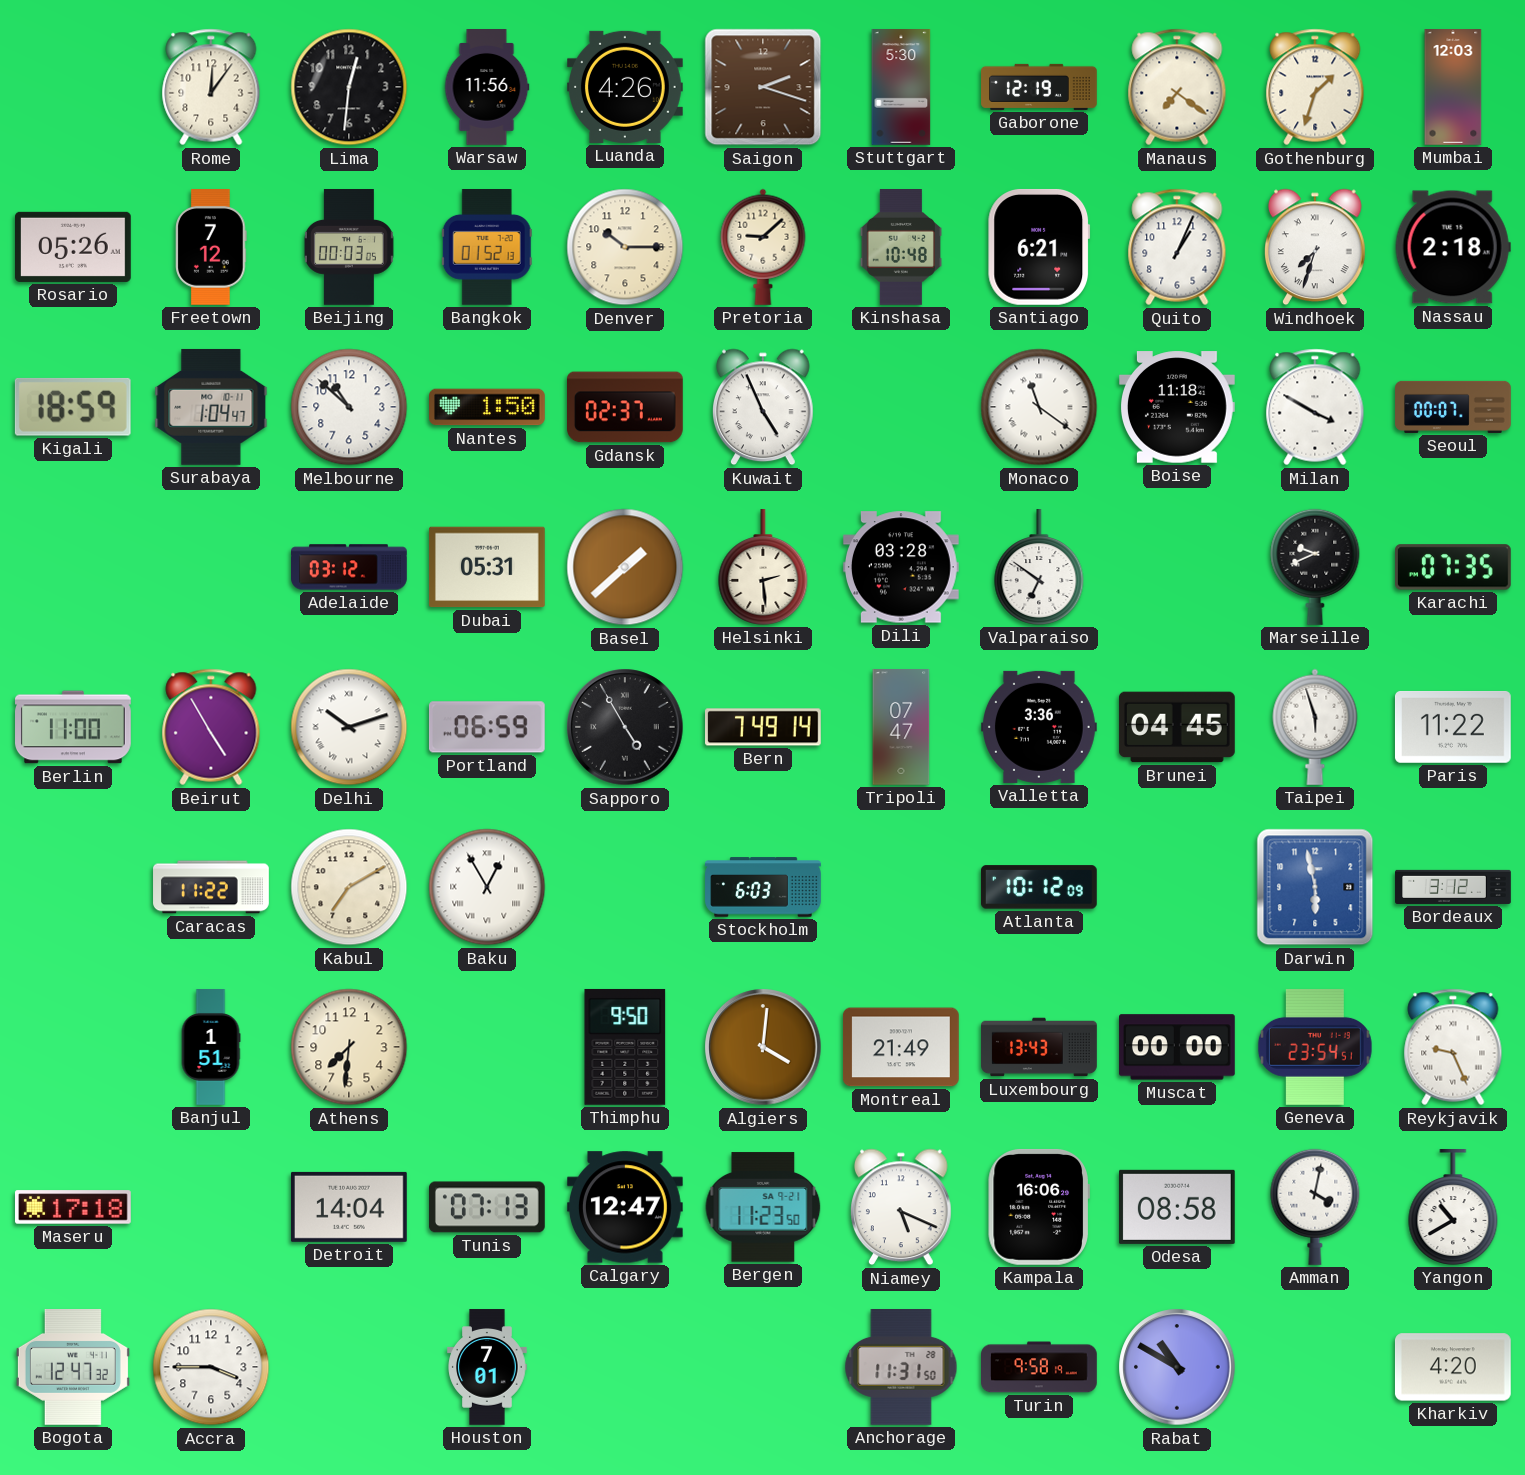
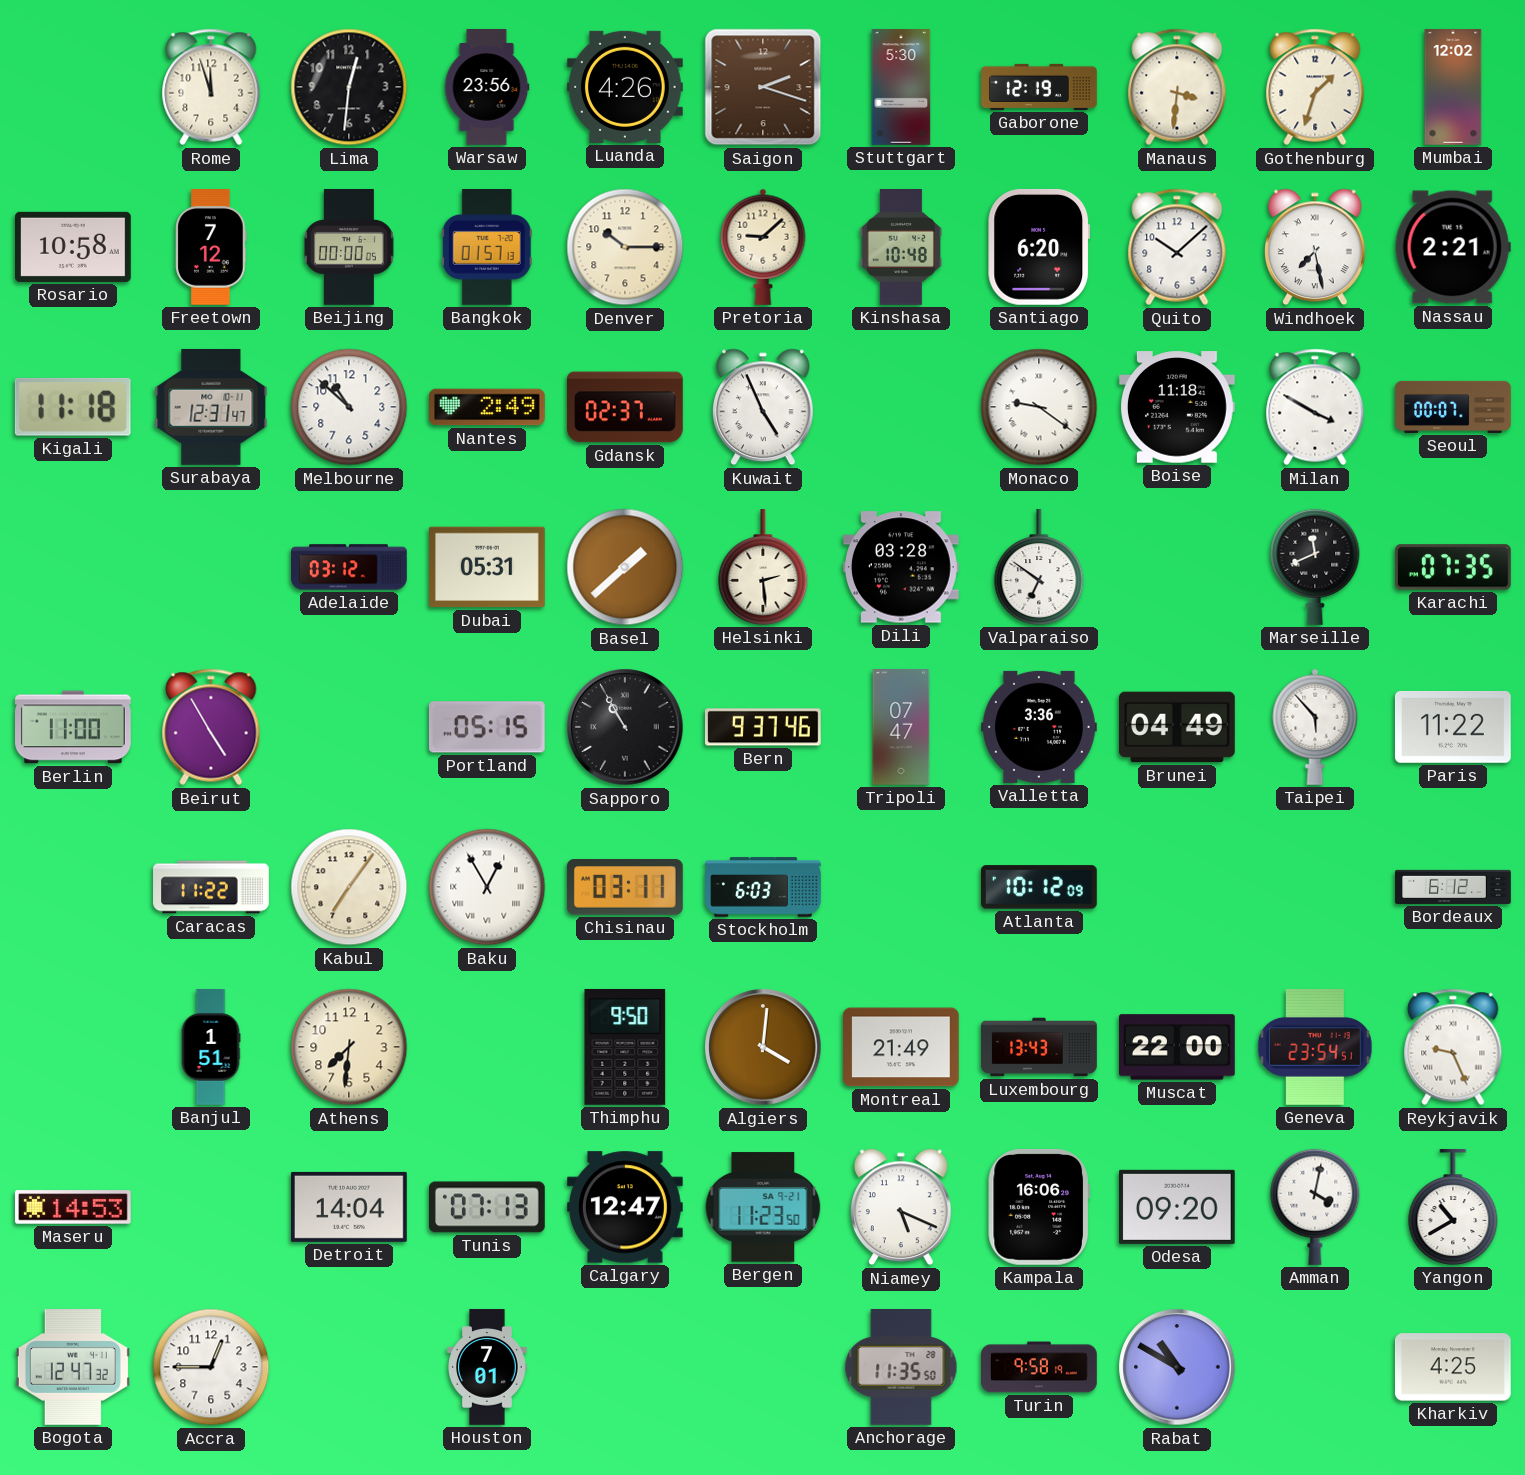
Rome: 12:06 -> 11:57
Warsaw: 11:56 -> 23:56
Manaus: 7:21 -> 3:31
Mumbai: 12:03 -> 12:02
Rosario: 05:26 -> 10:58
Beijing: 00:03 -> 00:00
Bangkok: 01:52 -> 01:57
Santiago: 6:21 -> 6:20
Quito: 1:04 -> 10:08
Windhoek: 7:33 -> 7:28
Nassau: 2:18 -> 2:21
Kigali: 18:59 -> 11:18
Surabaya: 1:04 -> 12:31
Nantes: 1:50 -> 2:49
Monaco: 11:21 -> 9:21
Marseille: 9:41 -> 11:41
Delhi: 10:12 -> none
Portland: 06:59 -> 05:15
Sapporo: 4:55 -> 10:55
Bern: 7:49 -> 9:37
Brunei: 04:45 -> 04:49
Taipei: 5:57 -> 5:53
Kabul: 7:10 -> 7:06
Chisinau: none -> 03:11
Darwin: 5:58 -> none
Bordeaux: 3:12 -> 6:12
Muscat: 00:00 -> 22:00
Maseru: 17:18 -> 14:53
Odesa: 08:58 -> 09:20
Accra: 3:45 -> 12:45
Anchorage: 11:31 -> 11:35
Kharkiv: 4:20 -> 4:25
